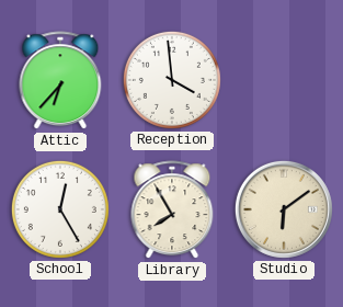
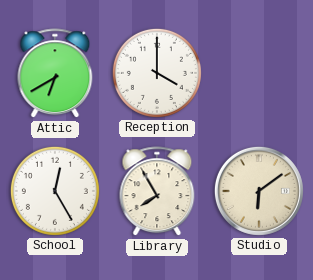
Attic: 6:37 -> 6:40
Reception: 3:59 -> 4:00
